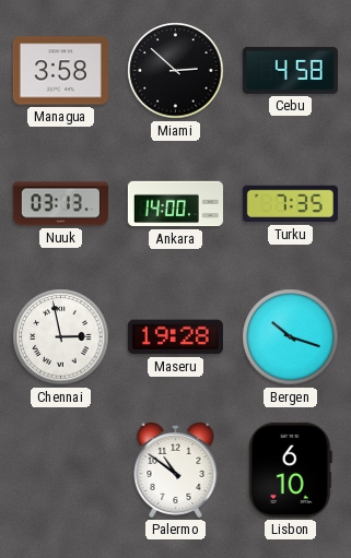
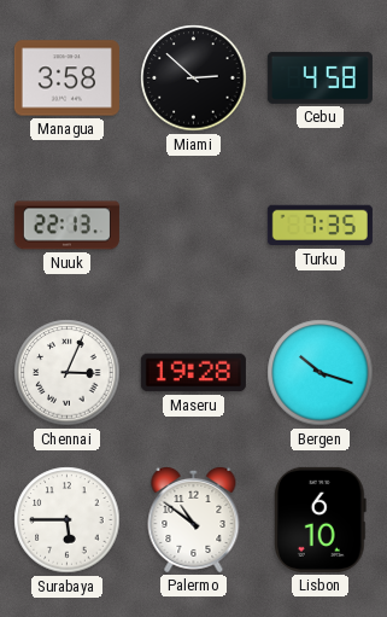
Nuuk: 03:13 -> 22:13
Ankara: 14:00 -> none
Chennai: 2:58 -> 3:04
Surabaya: none -> 5:45
